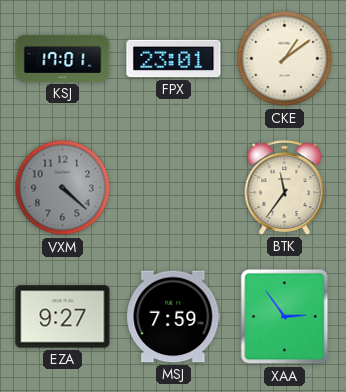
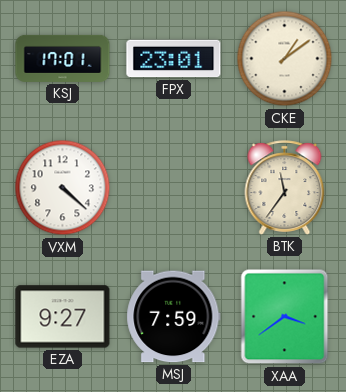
VXM dial: grey -> white
XAA: 2:54 -> 3:39
